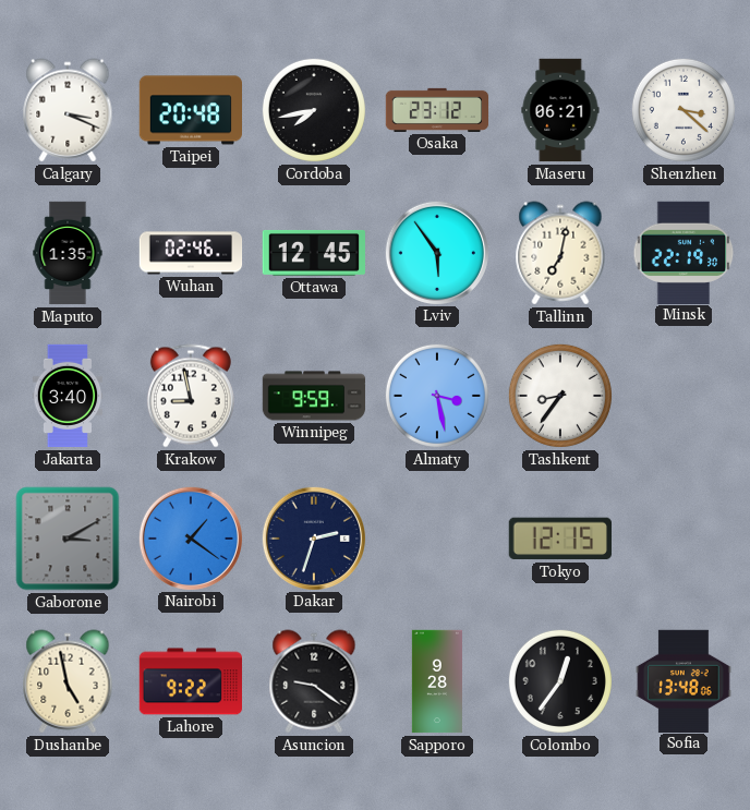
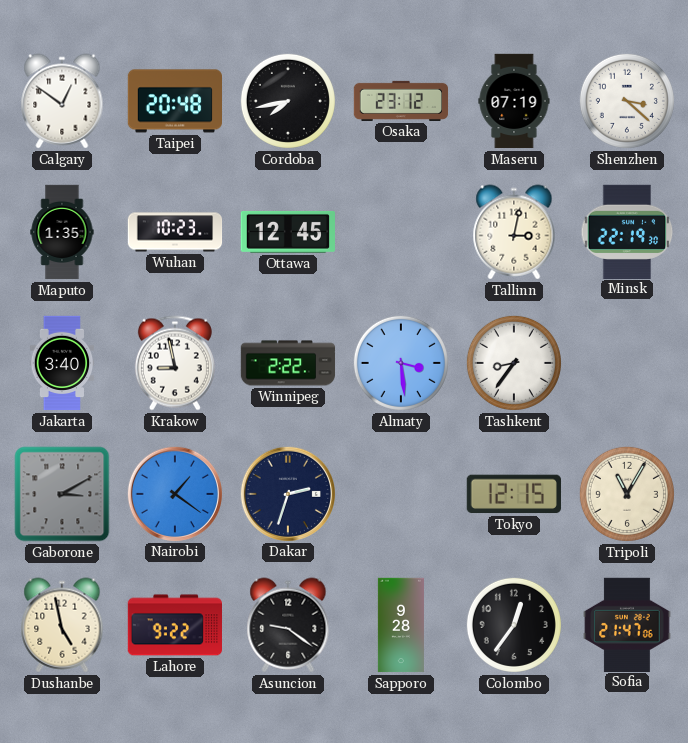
Calgary: 3:19 -> 12:51
Maseru: 06:21 -> 07:19
Wuhan: 02:46 -> 10:23
Lviv: 5:54 -> none
Tallinn: 7:02 -> 3:02
Winnipeg: 9:59 -> 2:22
Almaty: 3:28 -> 3:29
Tripoli: none -> 11:05
Sofia: 13:48 -> 21:47
